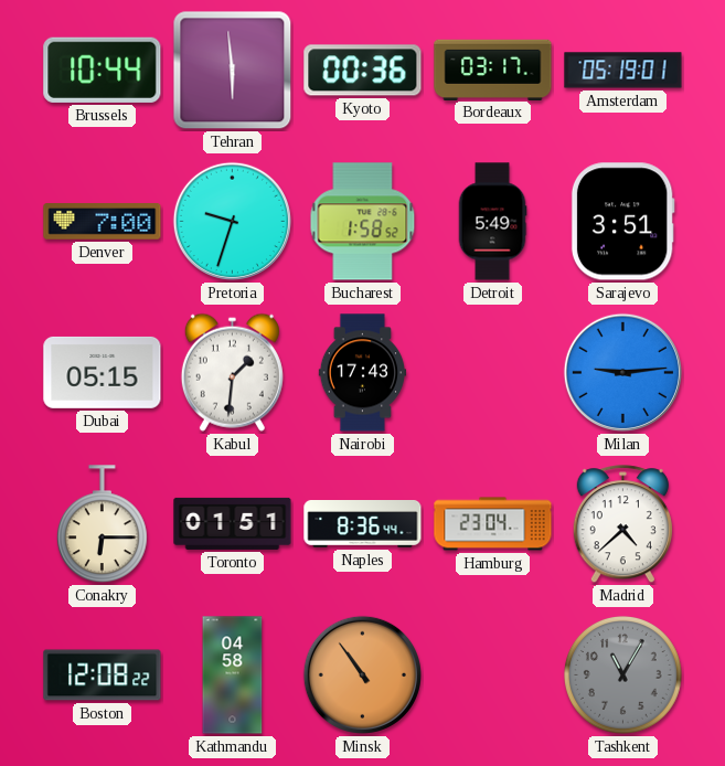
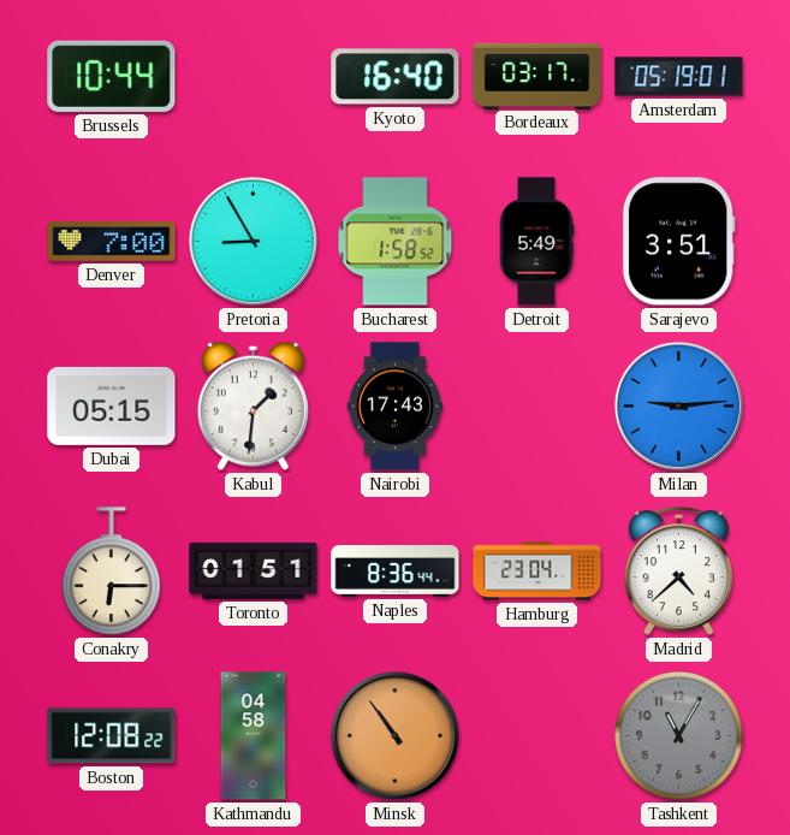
Tehran: 5:59 -> none
Kyoto: 00:36 -> 16:40
Pretoria: 9:33 -> 8:55
